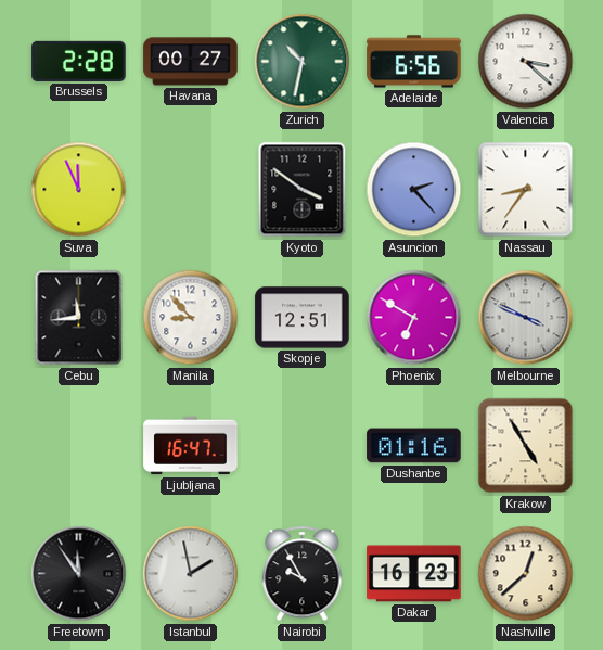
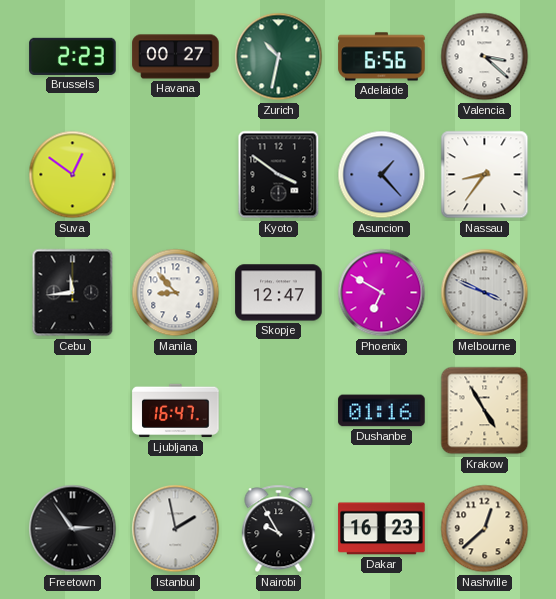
Brussels: 2:28 -> 2:23
Suva: 11:56 -> 12:51
Asuncion: 2:23 -> 1:23
Skopje: 12:51 -> 12:47
Freetown: 11:54 -> 2:54
